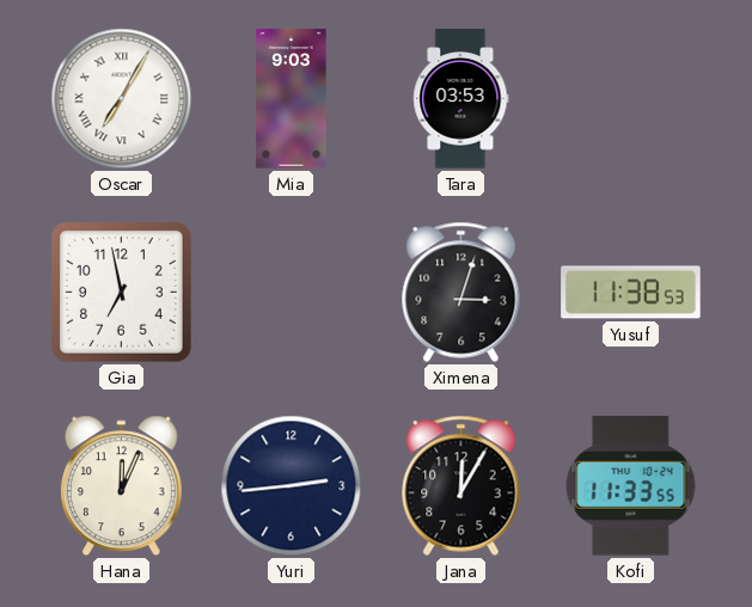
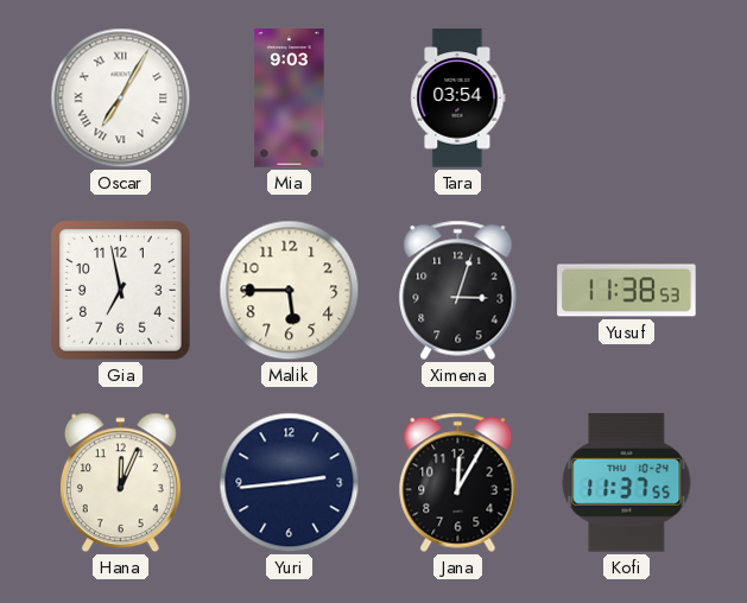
Tara: 03:53 -> 03:54
Malik: none -> 5:45
Kofi: 11:33 -> 11:37
